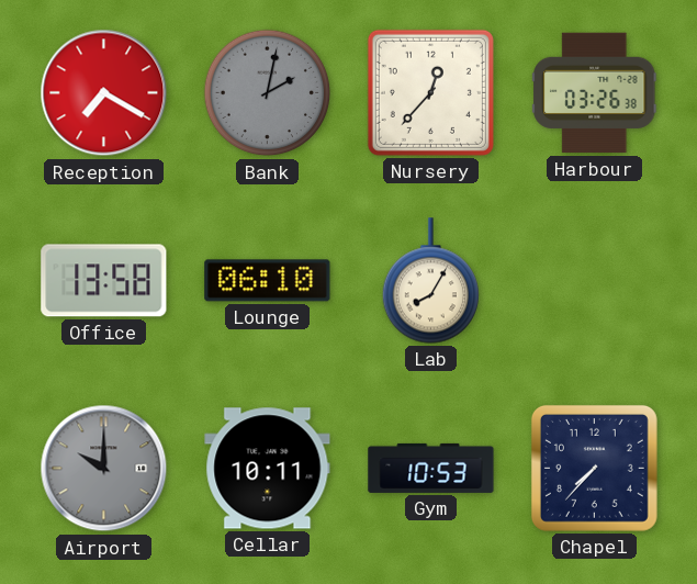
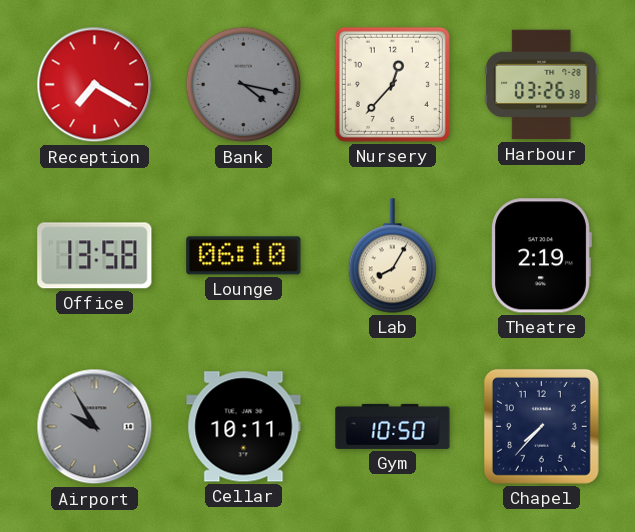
Bank: 2:02 -> 4:17
Theatre: none -> 2:19
Airport: 10:00 -> 9:55
Gym: 10:53 -> 10:50
